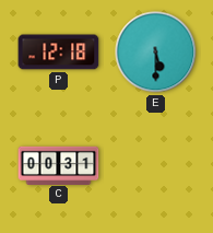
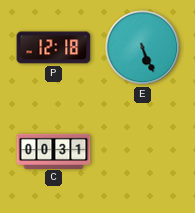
E: 5:30 -> 5:26
